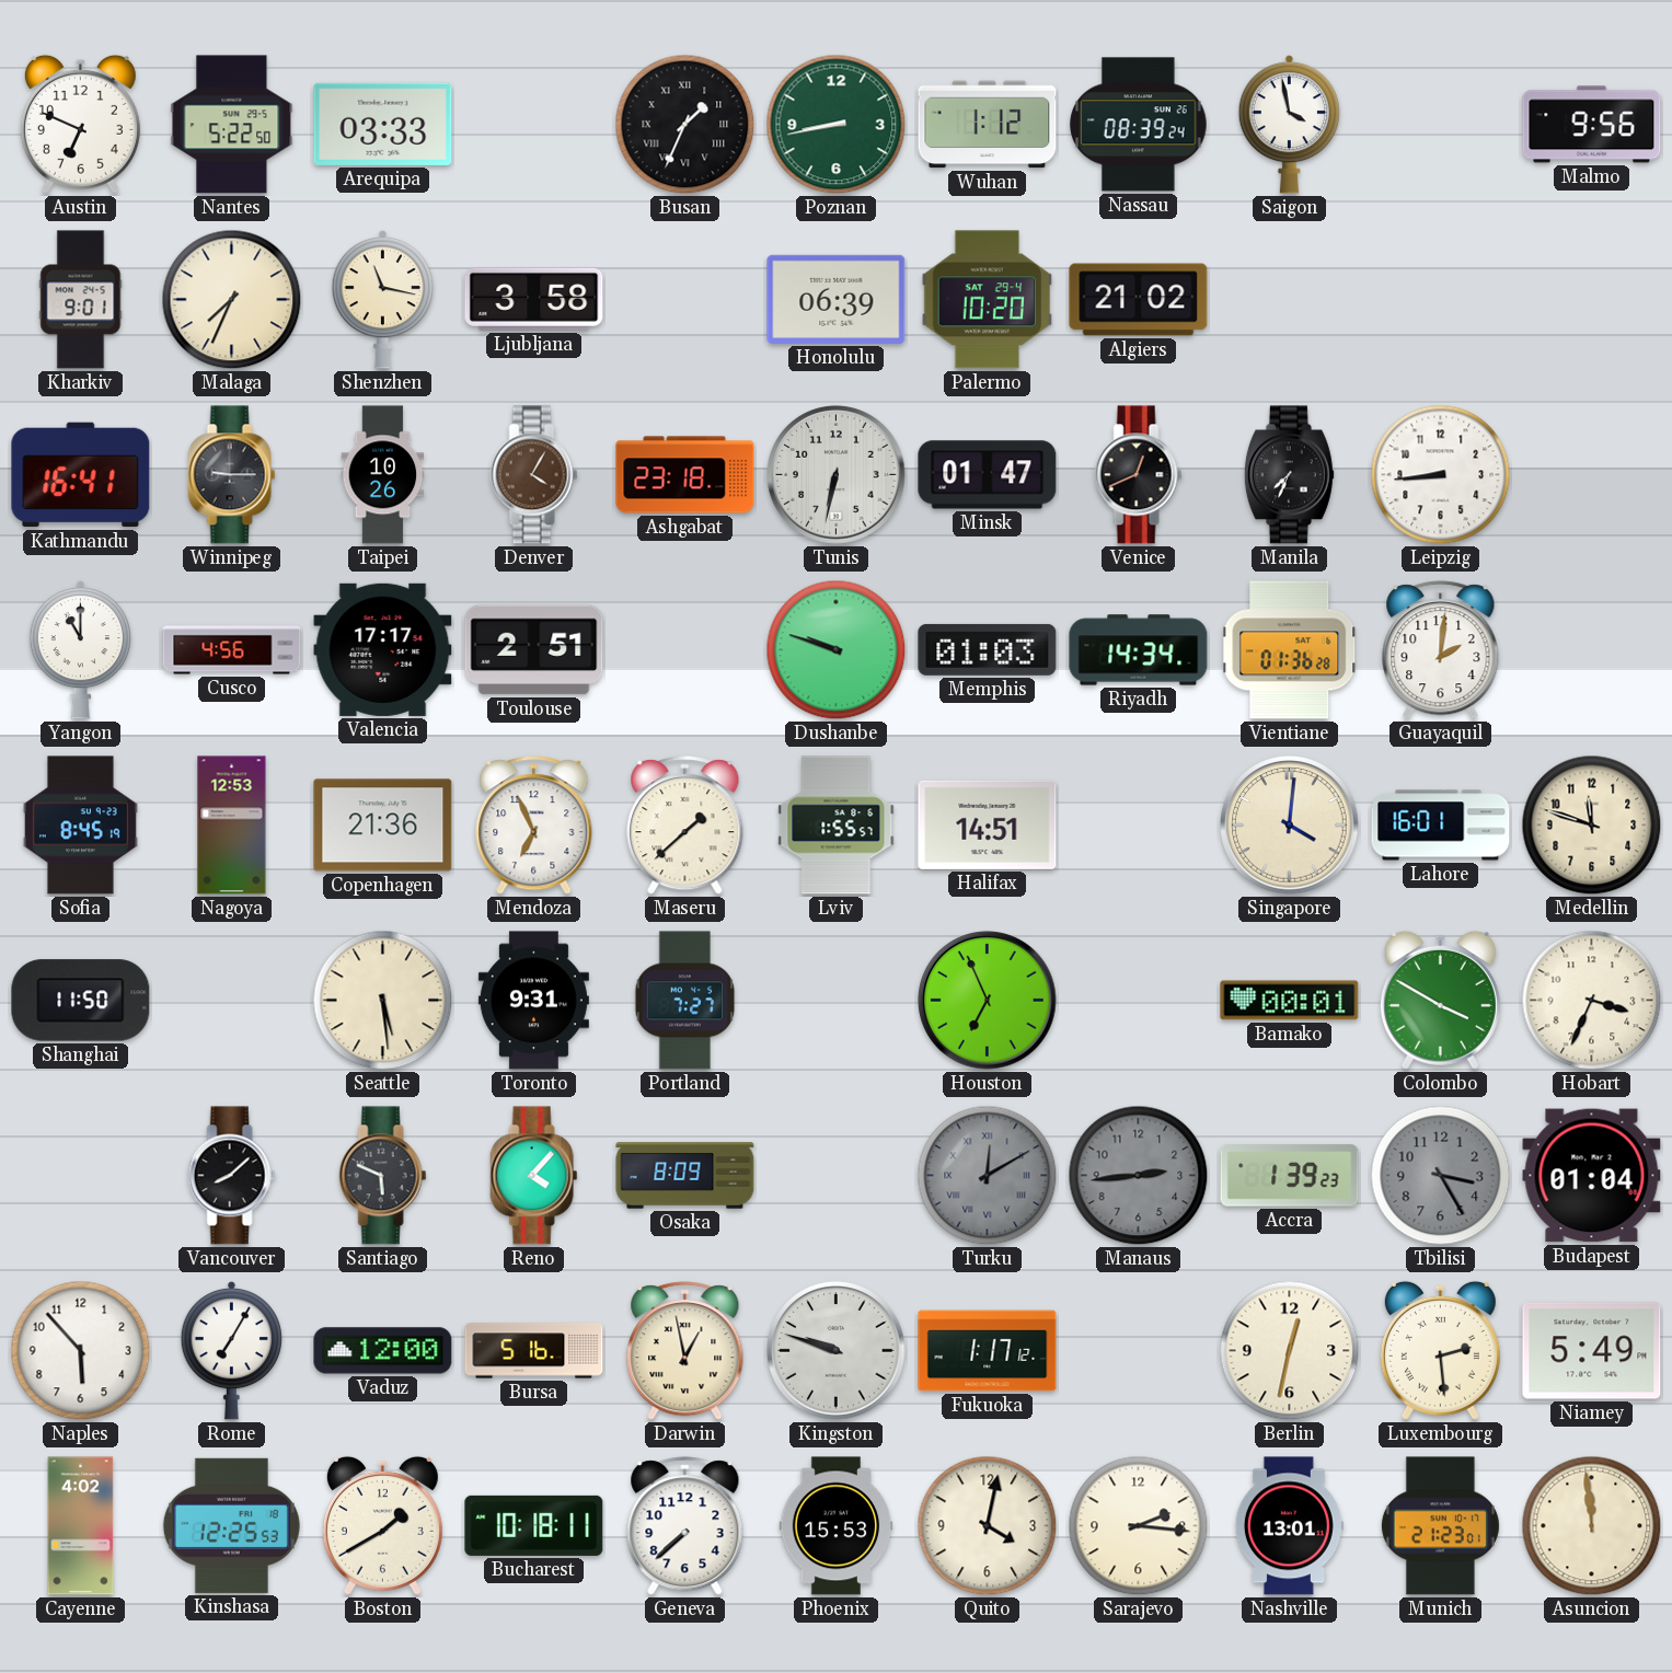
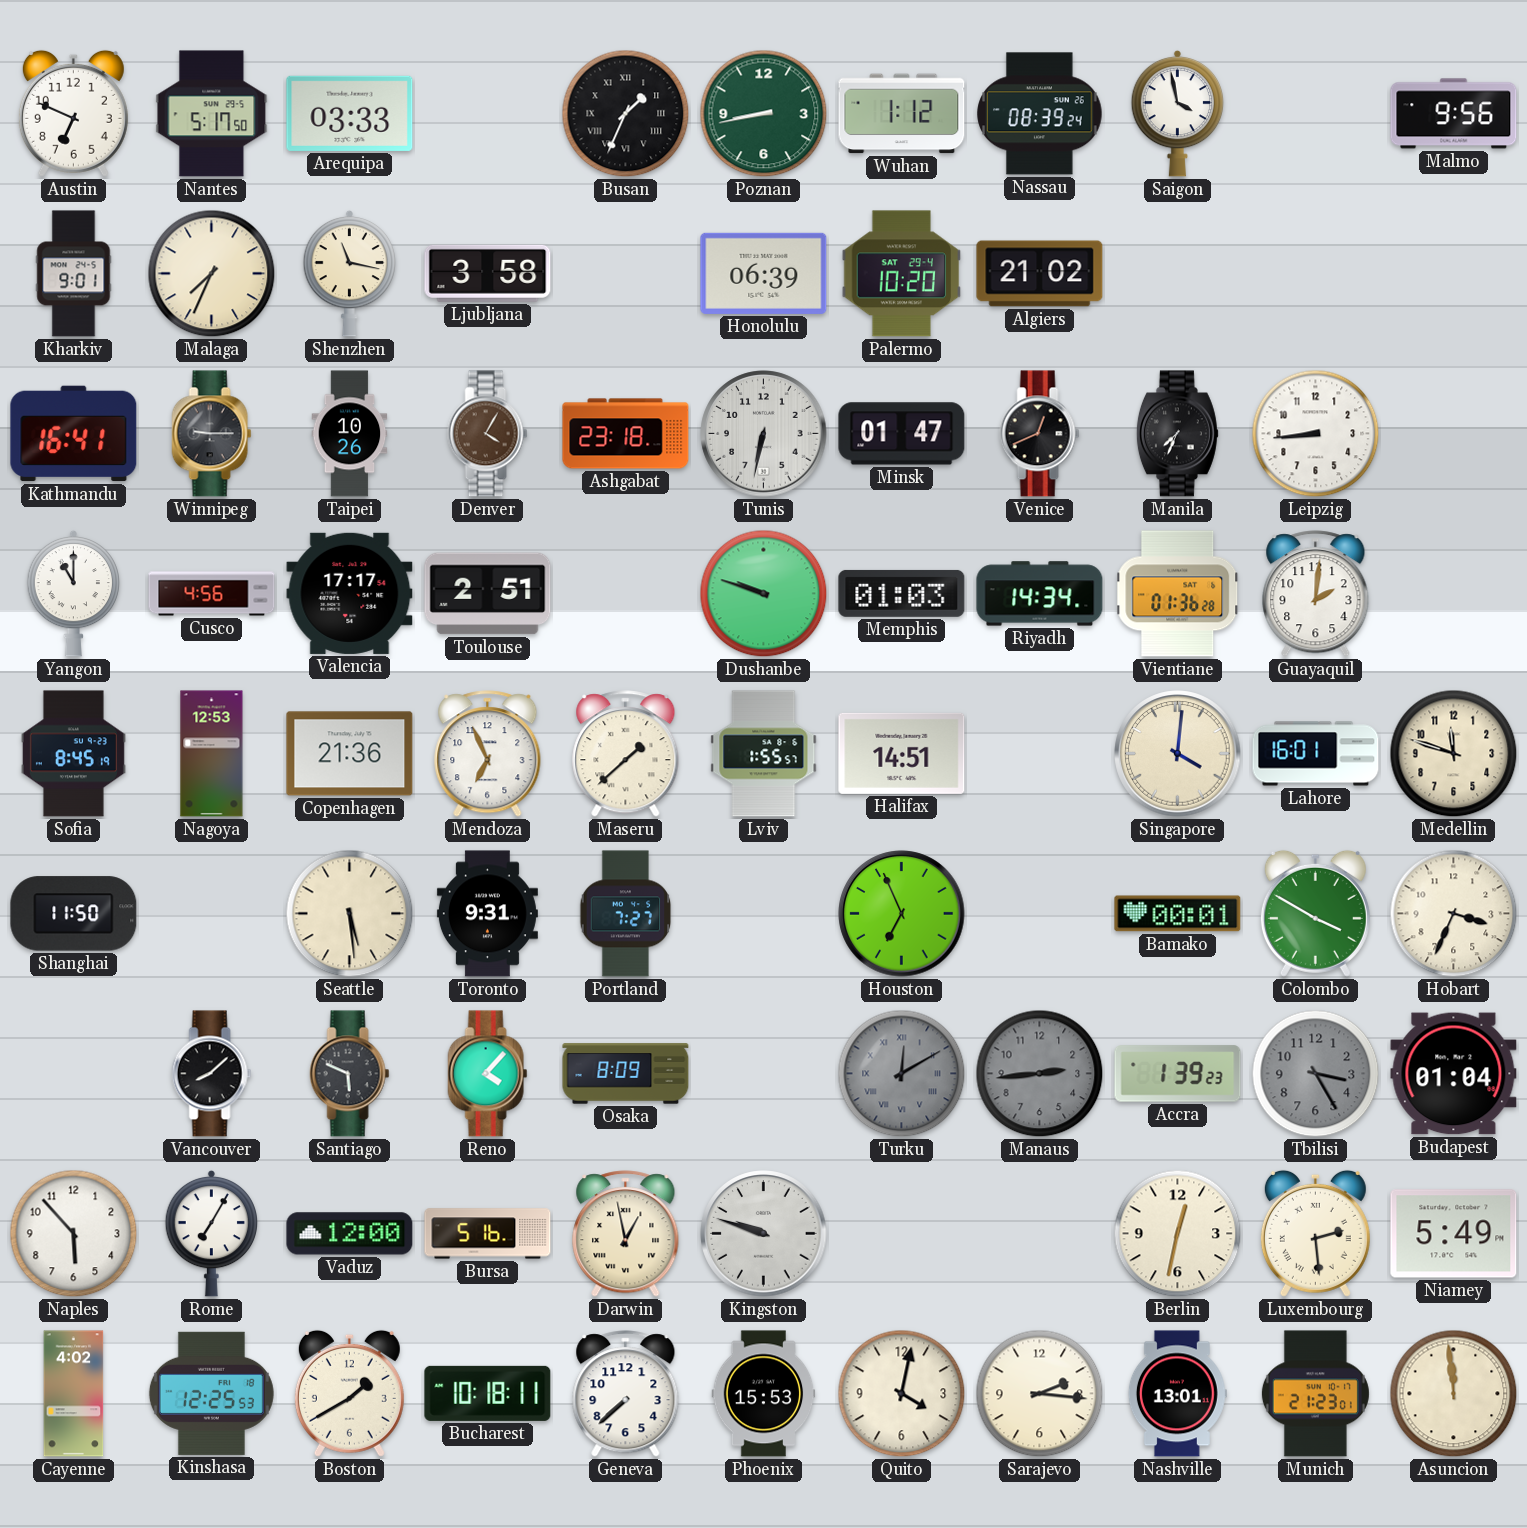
Nantes: 5:22 -> 5:17
Fukuoka: 1:17 -> none
